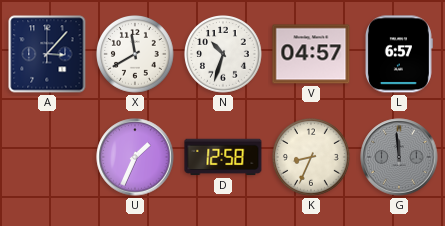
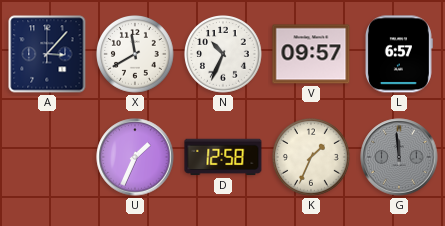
N: 10:33 -> 10:34
V: 04:57 -> 09:57
K: 8:34 -> 1:34
